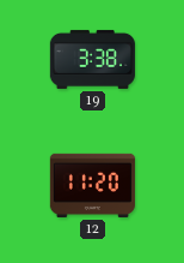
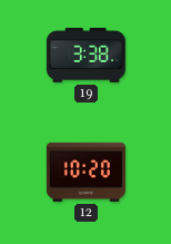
12: 11:20 -> 10:20
